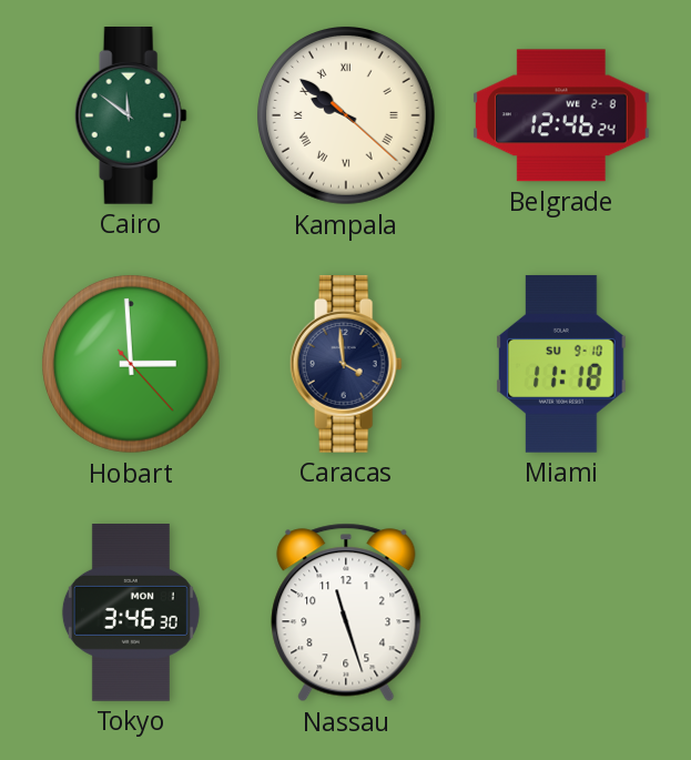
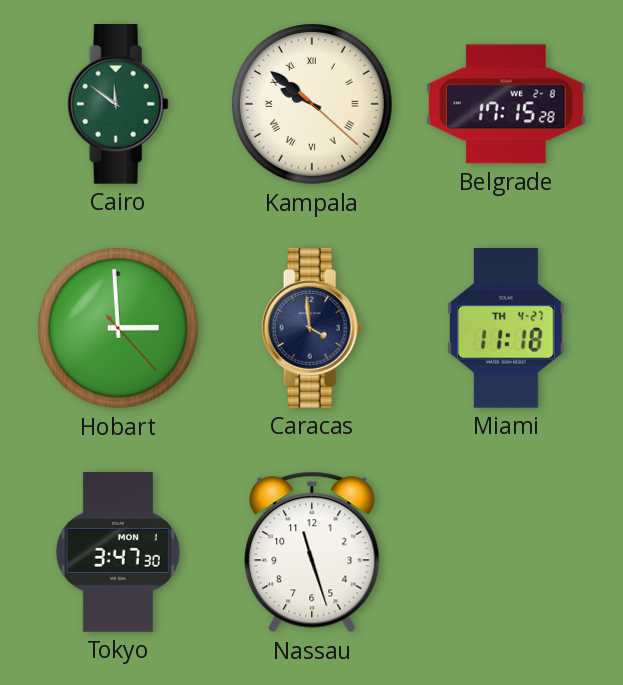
Belgrade: 12:46 -> 17:15
Miami date: SU 9-10 -> TH 4-27
Tokyo: 3:46 -> 3:47
